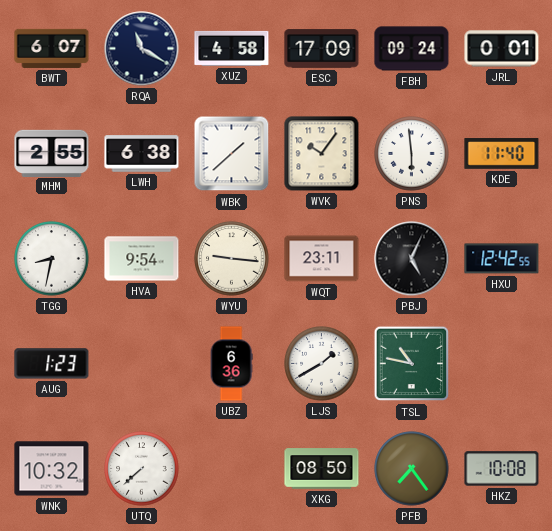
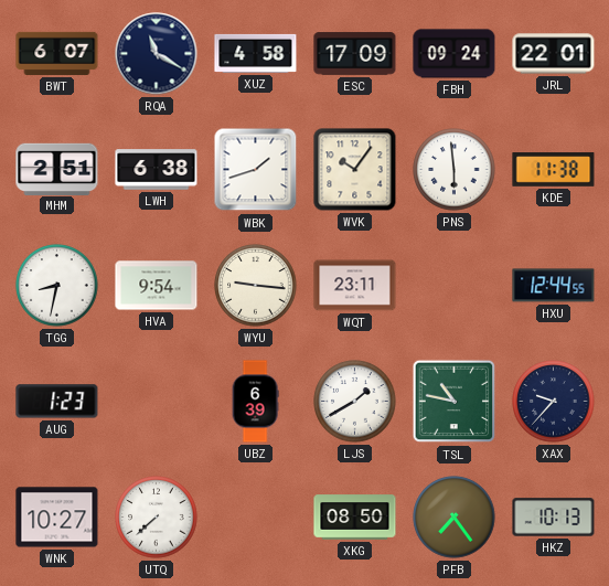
JRL: 0:01 -> 22:01
MHM: 2:55 -> 2:51
WBK: 1:38 -> 1:42
KDE: 11:40 -> 11:38
PBJ: 5:04 -> none
HXU: 12:42 -> 12:44
UBZ: 6:36 -> 6:39
XAX: none -> 9:37
WNK: 10:32 -> 10:27
HKZ: 10:08 -> 10:13
